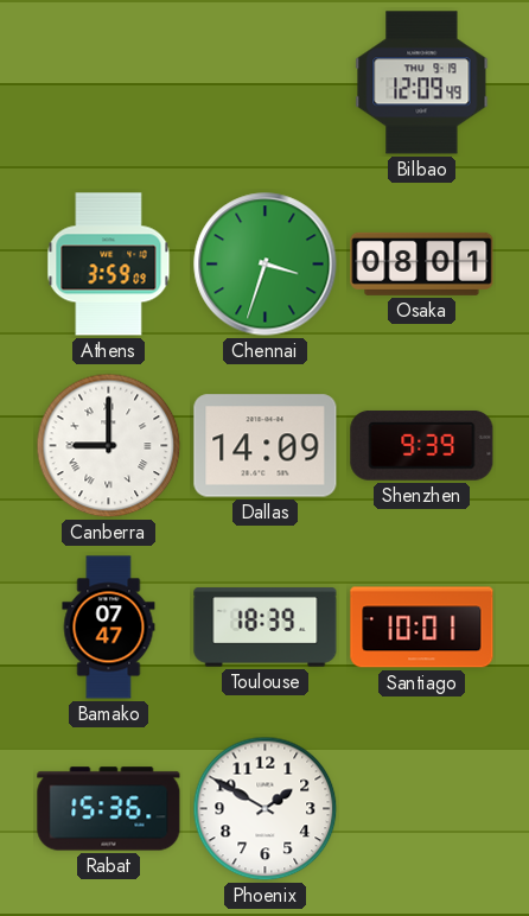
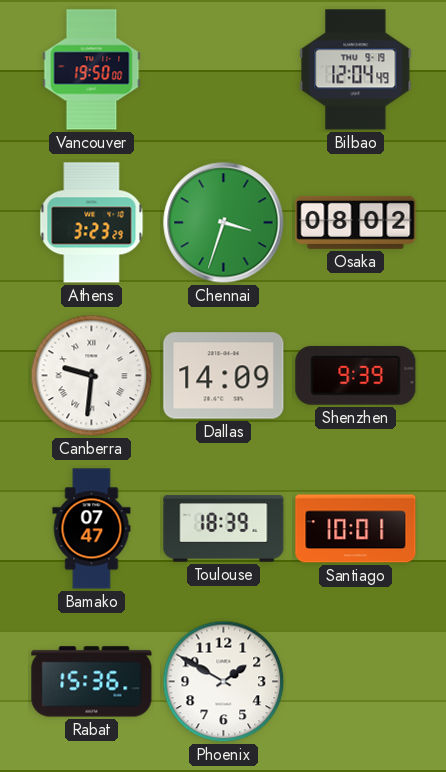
Vancouver: none -> 19:50
Bilbao: 12:09 -> 12:04
Athens: 3:59 -> 3:23
Osaka: 08:01 -> 08:02
Canberra: 9:00 -> 9:31
